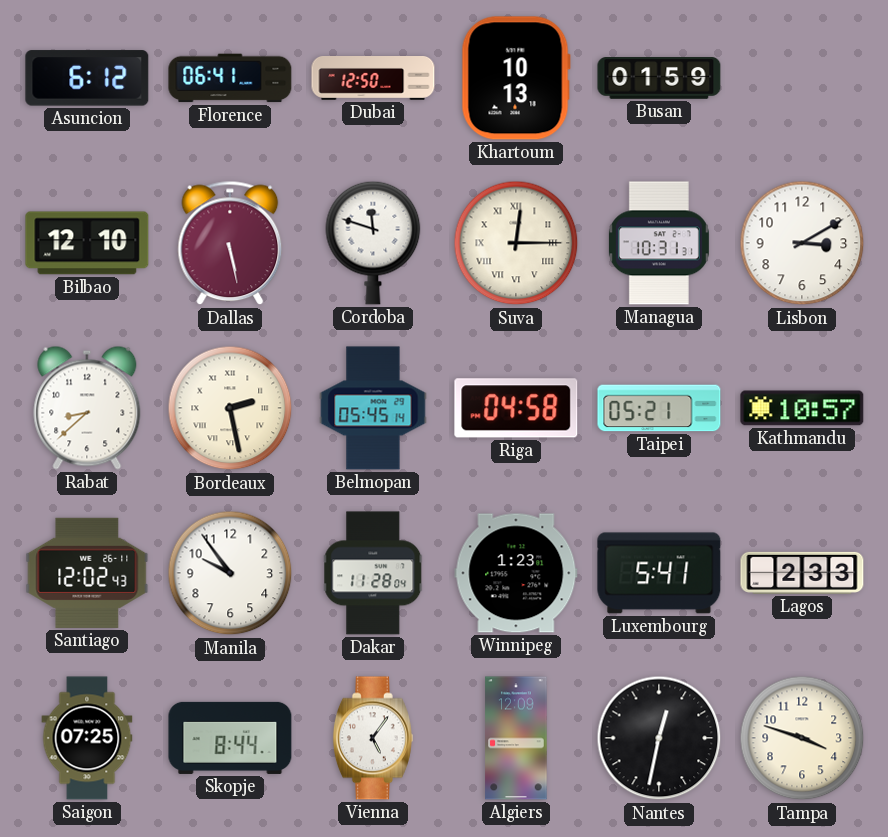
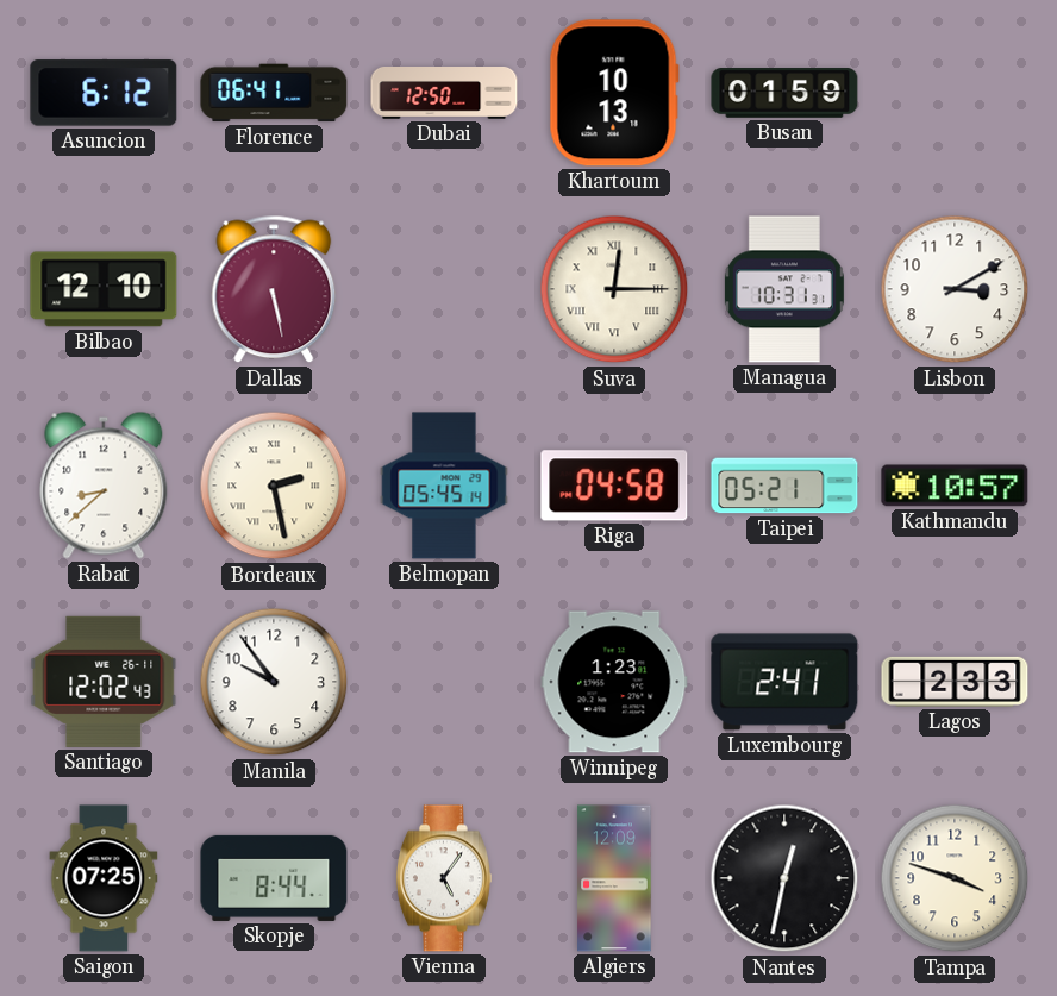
Cordoba: 11:48 -> none
Dakar: 11:28 -> none
Luxembourg: 5:41 -> 2:41
